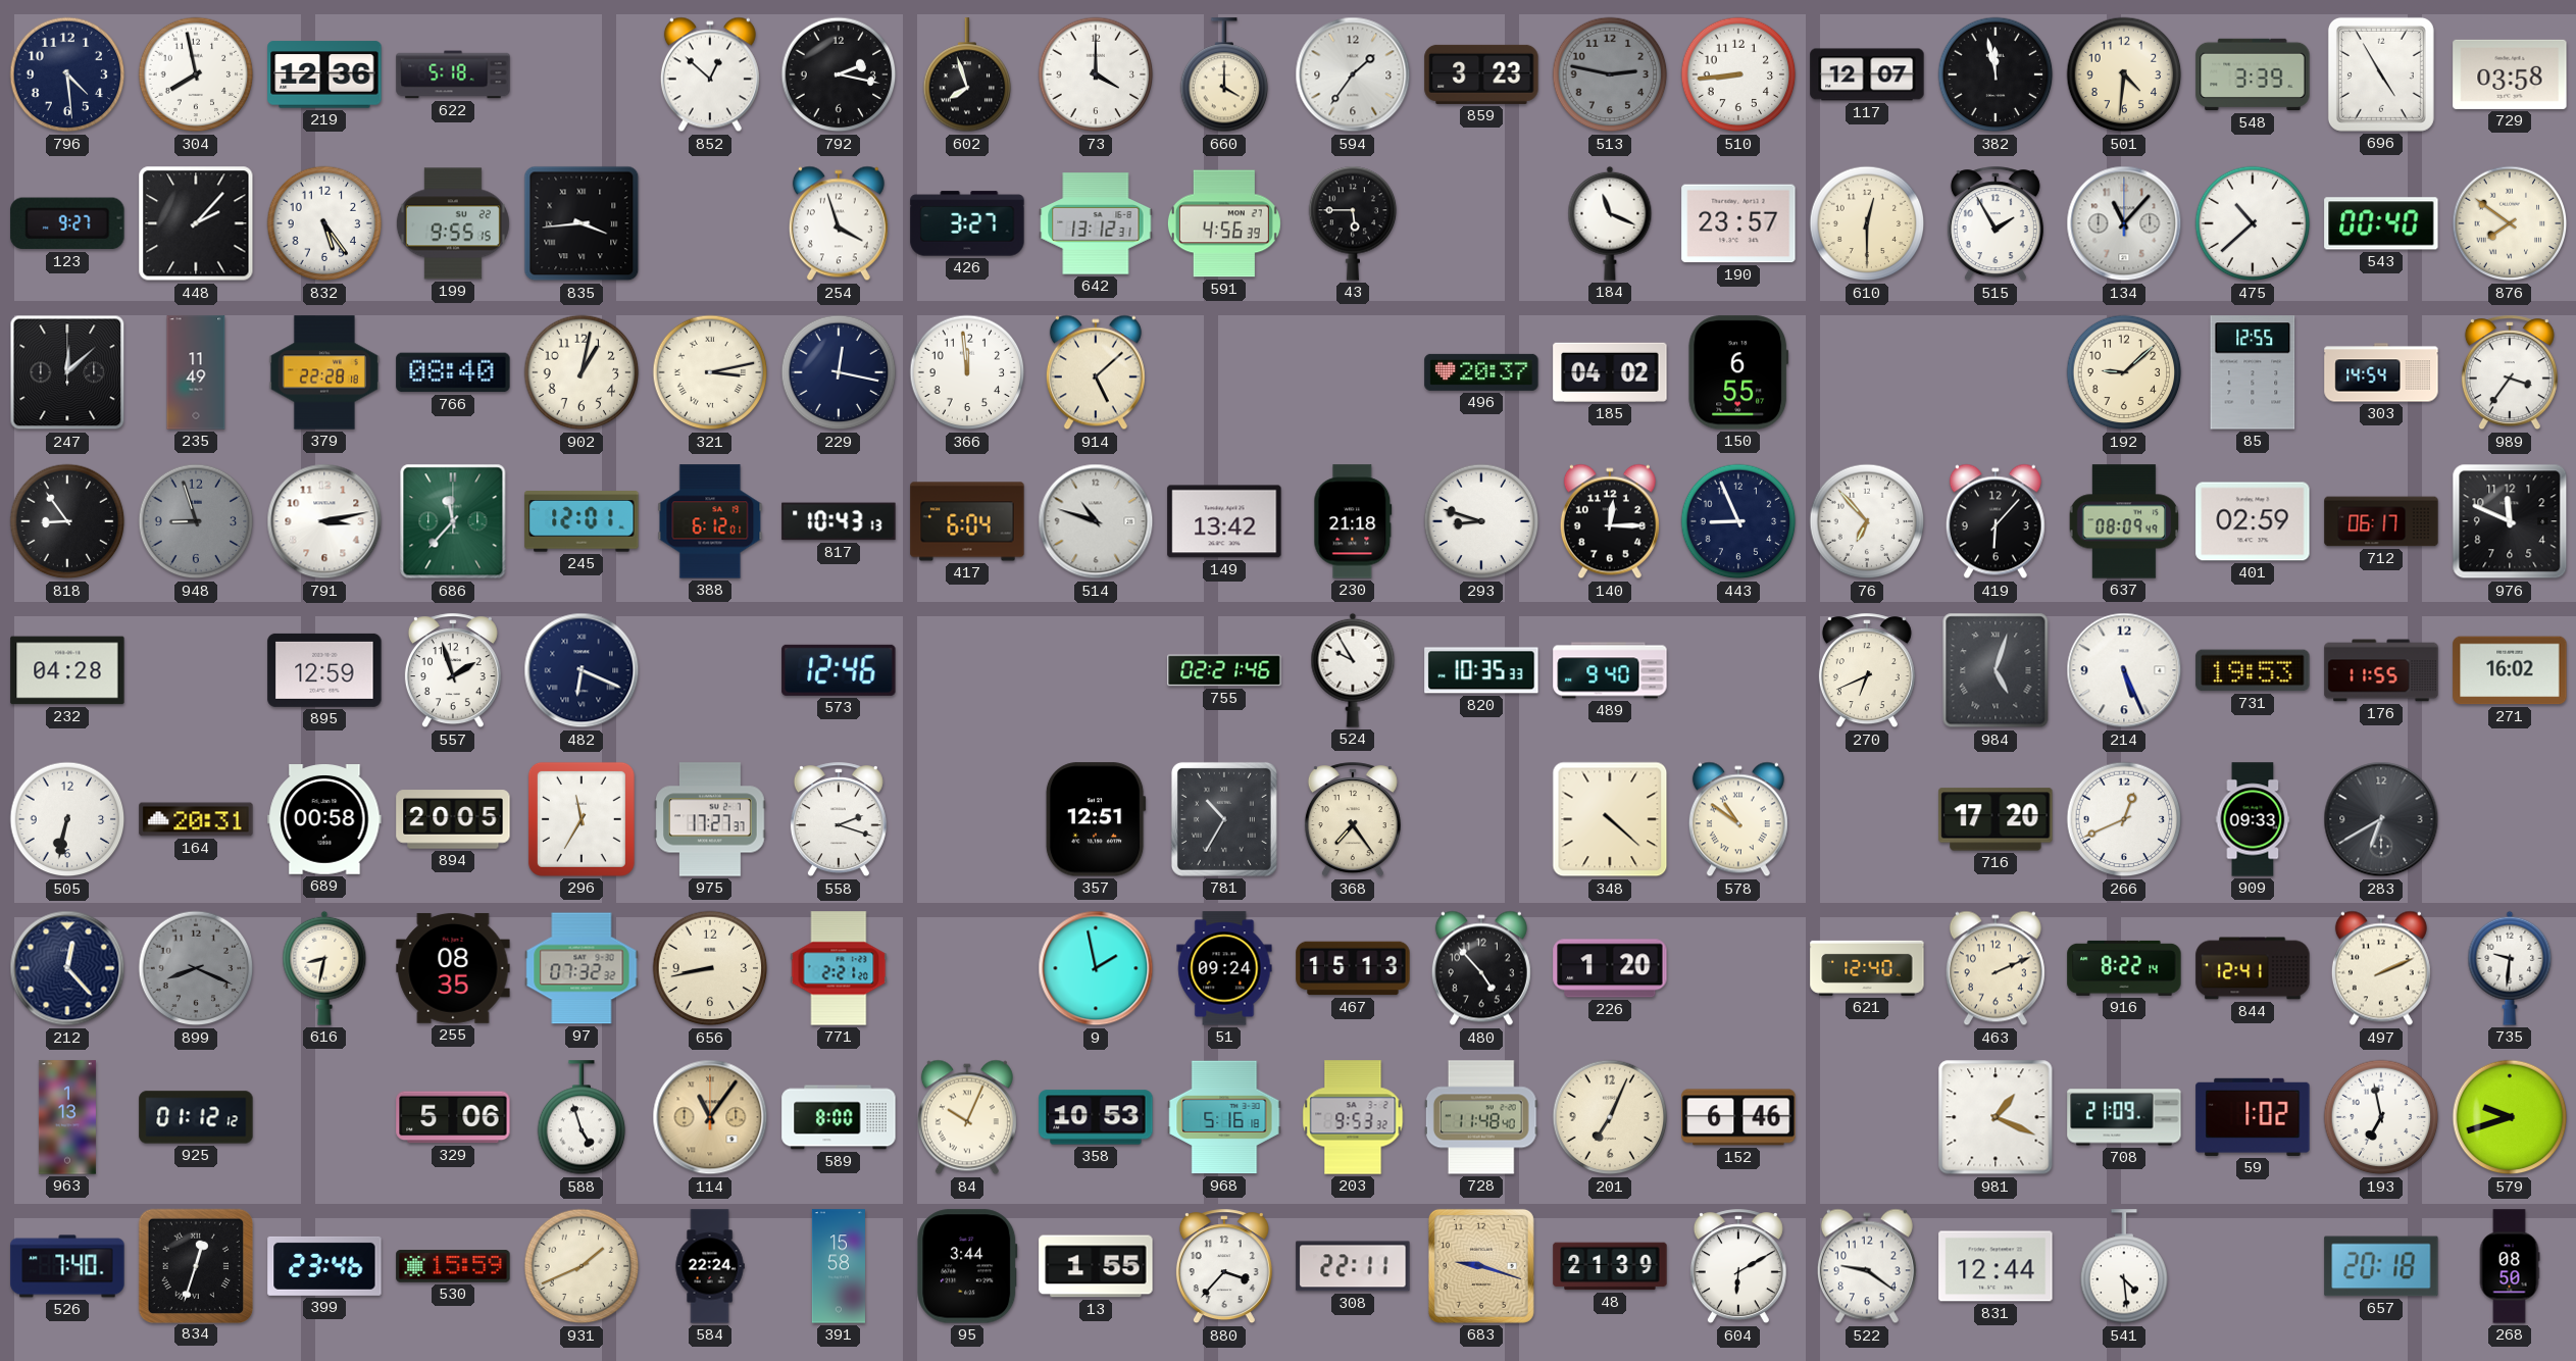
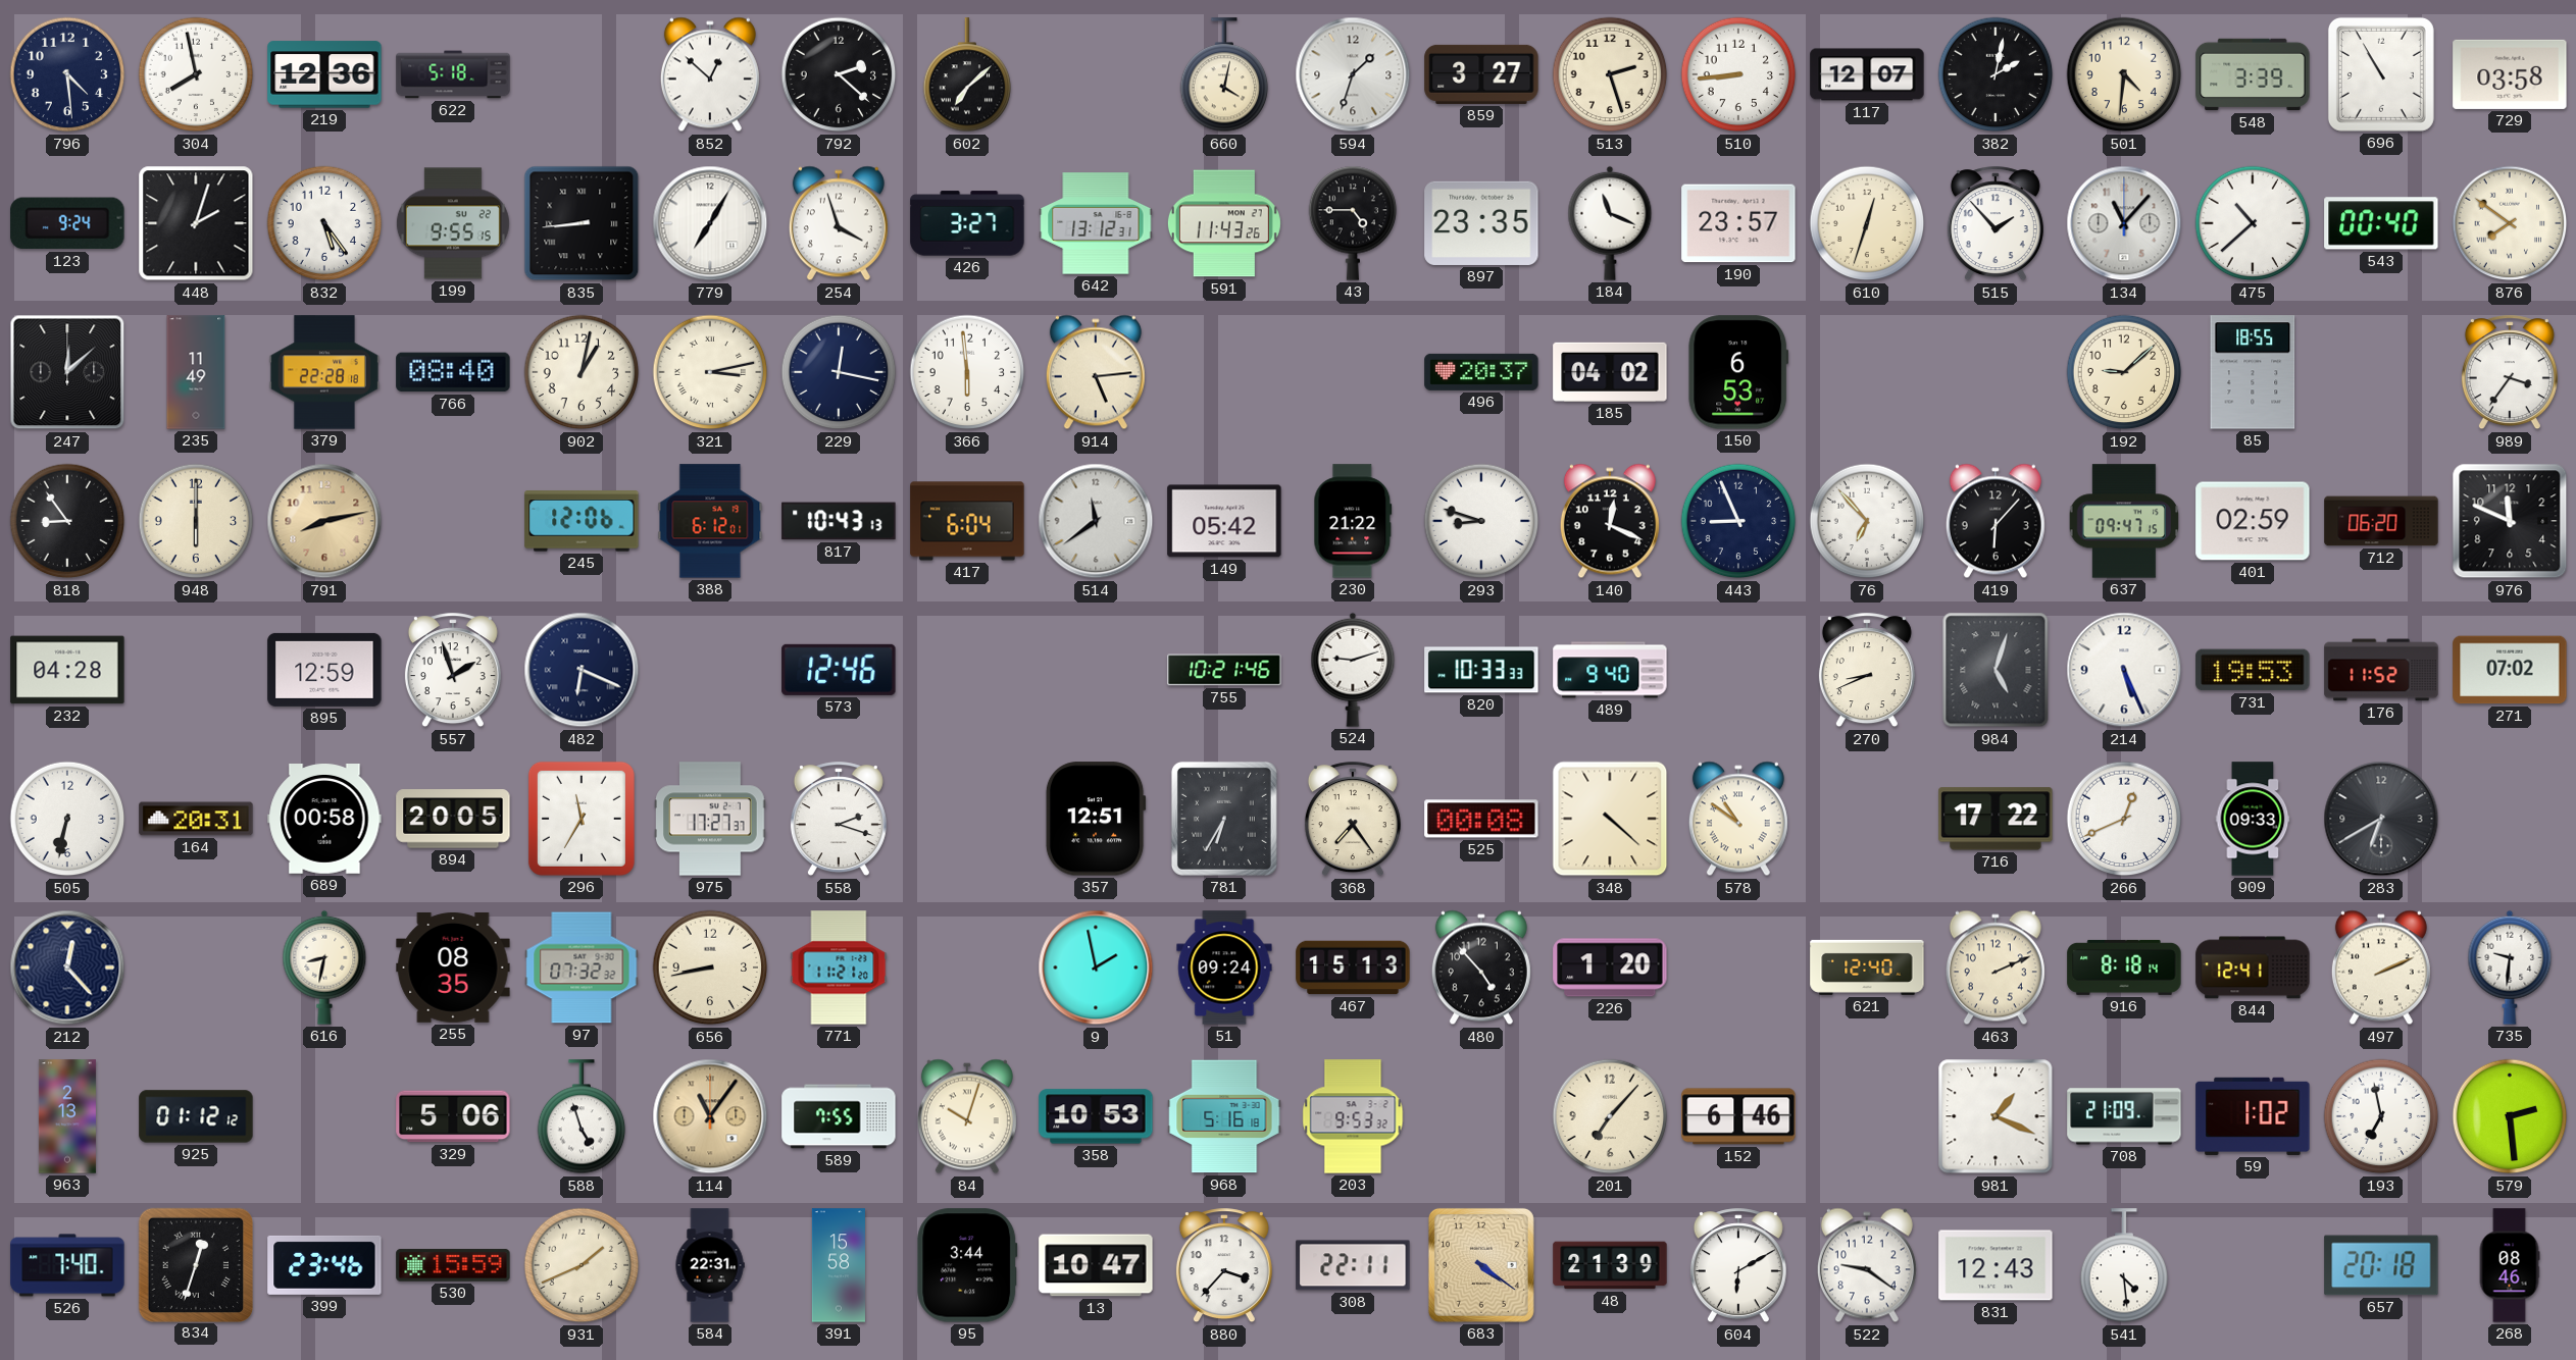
792: 2:17 -> 2:22
602: 7:57 -> 7:08
73: 4:00 -> none
660: 4:00 -> 4:02
594: 1:36 -> 1:33
859: 3:23 -> 3:27
513: 2:47 -> 2:27
513 dial: grey -> cream
382: 11:58 -> 2:02
696: 4:55 -> 10:55
123: 9:27 -> 9:24
448: 2:07 -> 2:03
835: 3:44 -> 8:44
779: none -> 7:05
591: 4:56 -> 11:43
43: 5:45 -> 4:45
897: none -> 23:35
610: 12:30 -> 12:33
515: 1:55 -> 1:53
366: 11:59 -> 5:59
914: 5:08 -> 5:14
150: 6:55 -> 6:53
85: 12:55 -> 18:55
303: 14:54 -> none
948: 8:57 -> 6:00
948 dial: grey -> cream
791: 3:13 -> 8:13
791 dial: white -> champagne
686: 11:37 -> none
245: 12:01 -> 12:06
514: 10:48 -> 11:39
149: 13:42 -> 05:42
230: 21:18 -> 21:22
140: 12:15 -> 12:19
637: 08:09 -> 09:47
712: 06:17 -> 06:20
755: 02:21 -> 10:21
524: 9:55 -> 9:12
820: 10:35 -> 10:33
270: 6:41 -> 8:41
176: 11:55 -> 11:52
271: 16:02 -> 07:02
781: 10:35 -> 6:35
525: none -> 00:08
716: 17:20 -> 17:22
899: 8:19 -> none
771: 2:21 -> 11:21
916: 8:22 -> 8:18
963: 1:13 -> 2:13
589: 8:00 -> 7:55
84: 10:04 -> 10:03
728: 11:48 -> none
201: 7:04 -> 7:07
579: 9:42 -> 2:29
584: 22:24 -> 22:31
13: 1:55 -> 10:47
683: 9:18 -> 4:21
831: 12:44 -> 12:43
268: 08:50 -> 08:46
